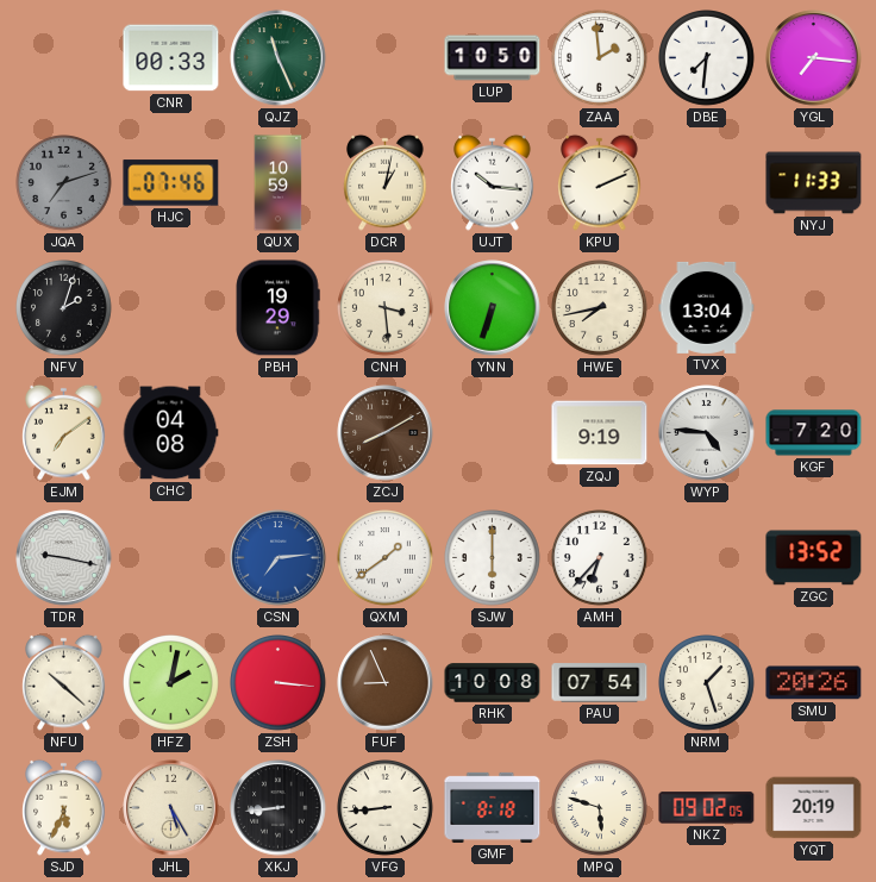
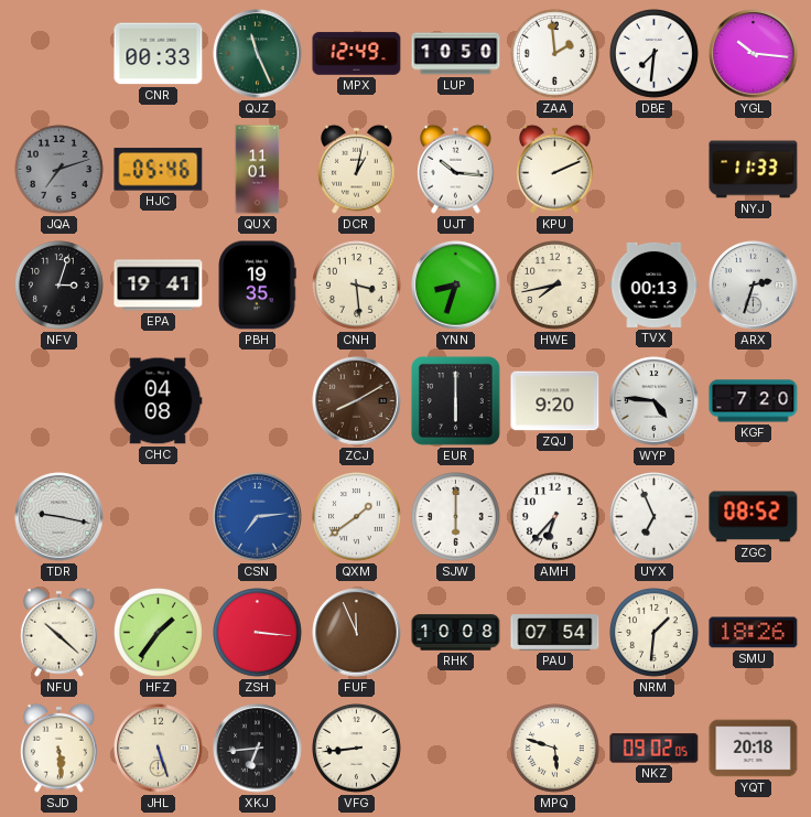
MPX: none -> 12:49
YGL: 7:16 -> 10:16
HJC: 07:46 -> 05:46
QUX: 10:59 -> 11:01
NFV: 2:03 -> 3:03
EPA: none -> 19:41
PBH: 19:29 -> 19:35
YNN: 6:33 -> 8:33
TVX: 13:04 -> 00:13
ARX: none -> 2:33
EJM: 7:09 -> none
EUR: none -> 6:00
ZQJ: 9:19 -> 9:20
UYX: none -> 6:56
ZGC: 13:52 -> 08:52
HFZ: 2:02 -> 1:36
FUF: 8:56 -> 11:56
NRM: 1:27 -> 1:31
SMU: 20:26 -> 18:26
SJD: 5:34 -> 5:29
JHL: 5:25 -> 5:27
XKJ: 8:44 -> 6:44
GMF: 8:18 -> none
YQT: 20:19 -> 20:18
